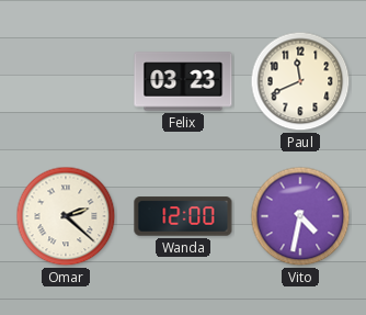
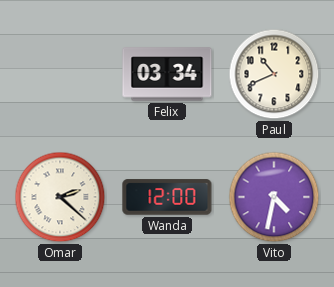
Felix: 03:23 -> 03:34
Paul: 11:41 -> 10:41
